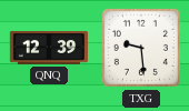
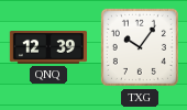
TXG: 9:29 -> 10:06
